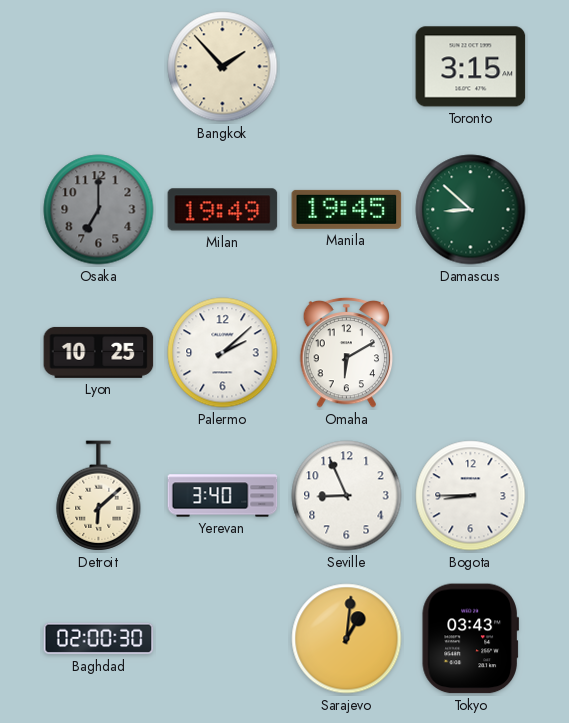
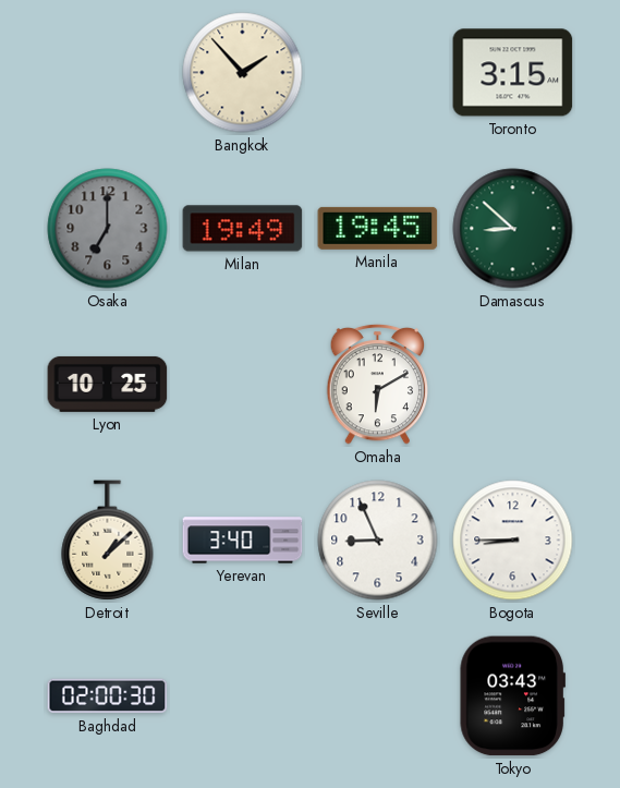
Palermo: 2:08 -> none
Detroit: 6:08 -> 1:08
Sarajevo: 1:01 -> none
